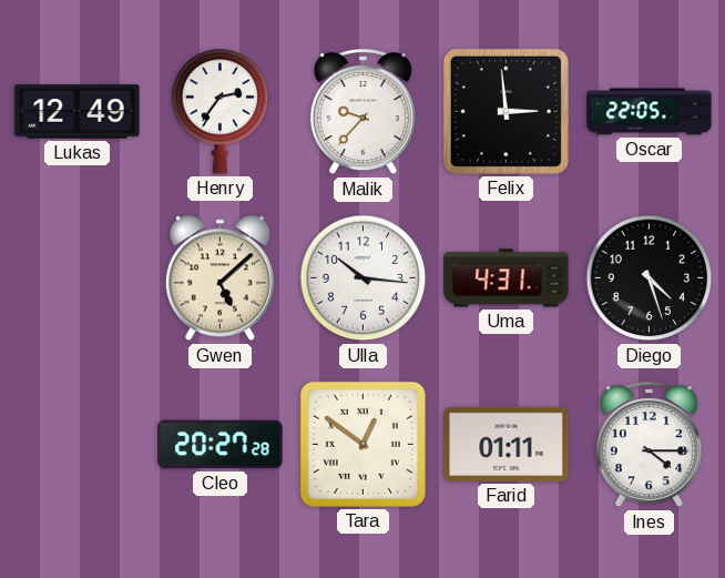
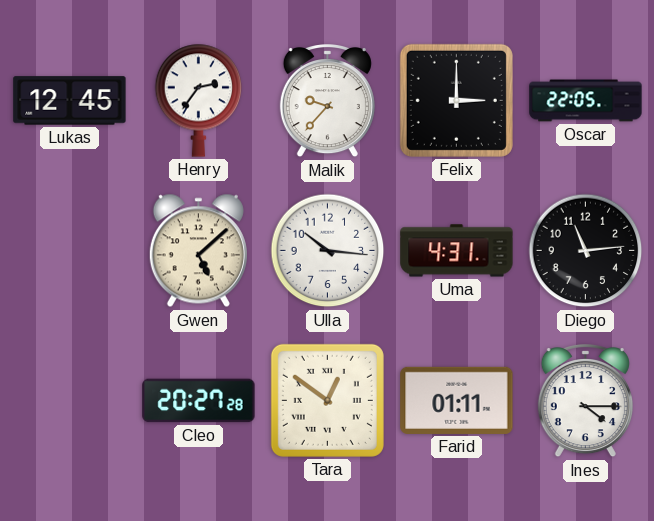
Lukas: 12:49 -> 12:45
Felix: 2:59 -> 3:00
Diego: 4:27 -> 11:14
